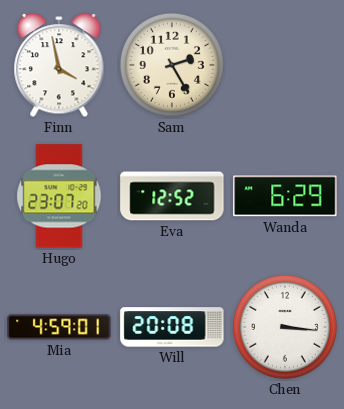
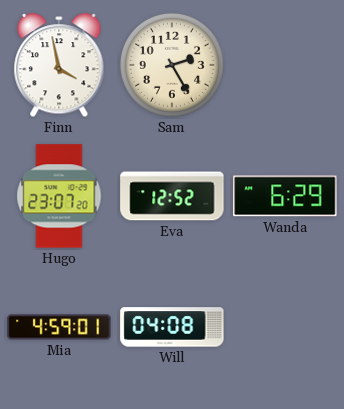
Will: 20:08 -> 04:08
Chen: 3:16 -> none
